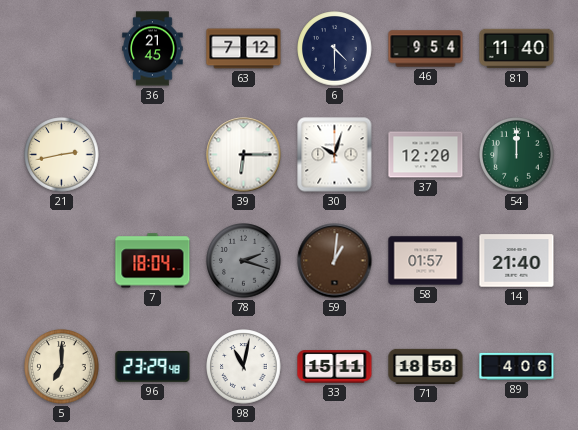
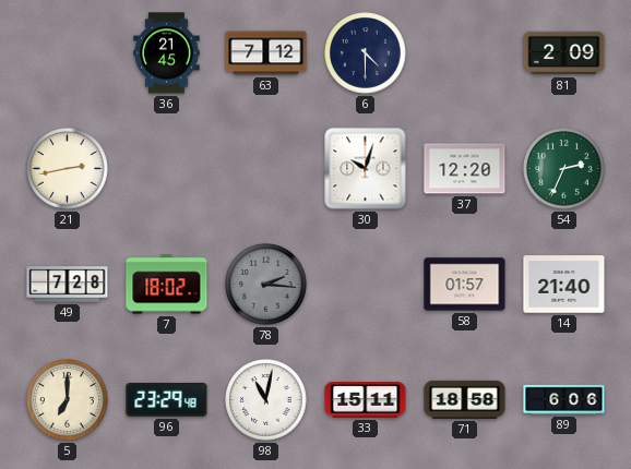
46: 9:54 -> none
81: 11:40 -> 2:09
39: 6:15 -> none
54: 12:00 -> 2:34
49: none -> 7:28
7: 18:04 -> 18:02
78: 2:18 -> 2:16
59: 1:01 -> none
89: 4:06 -> 6:06
